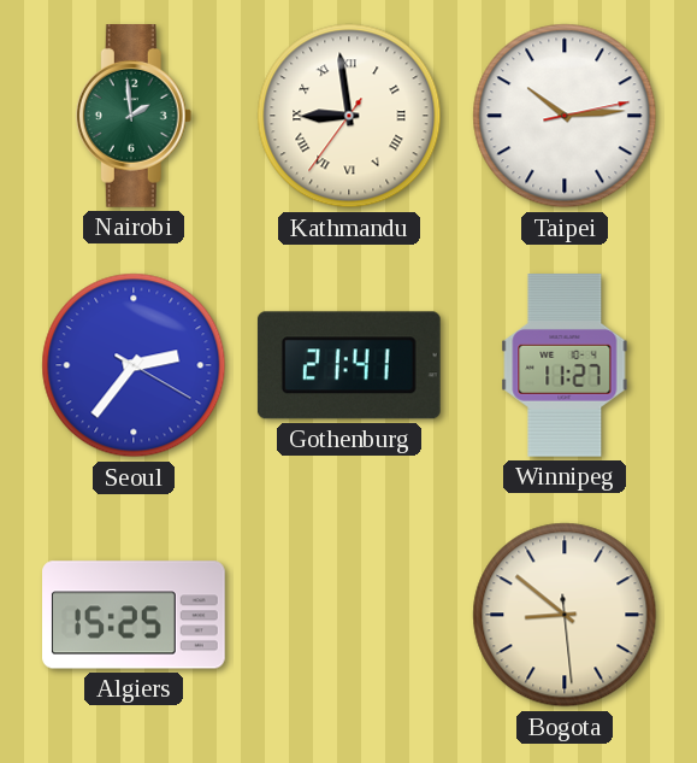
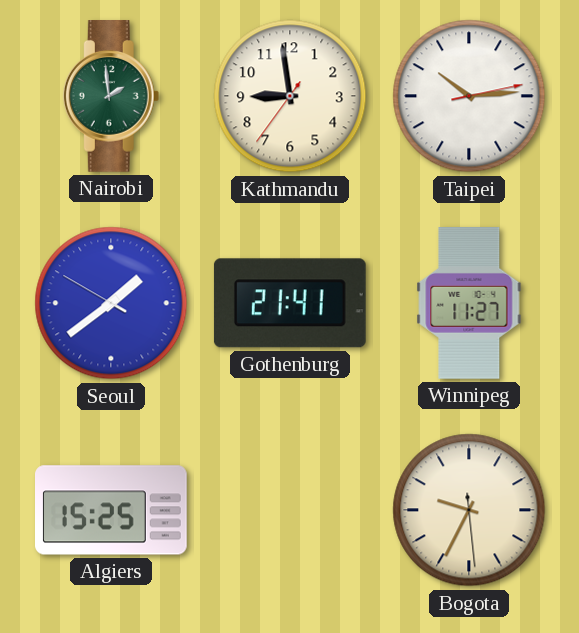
Kathmandu numerals: Roman -> Arabic
Seoul: 2:36 -> 1:38
Bogota: 8:51 -> 9:34
